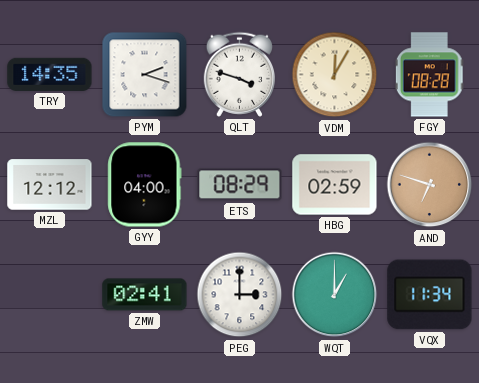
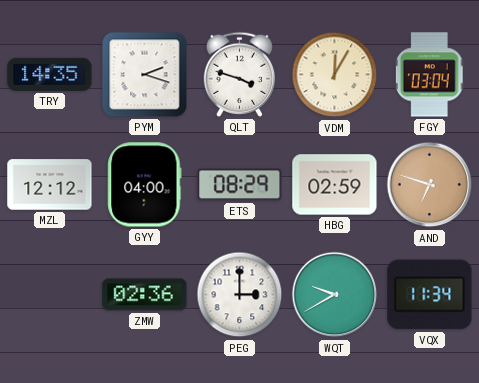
FGY: 08:28 -> 03:04
ZMW: 02:41 -> 02:36
WQT: 1:00 -> 9:40
